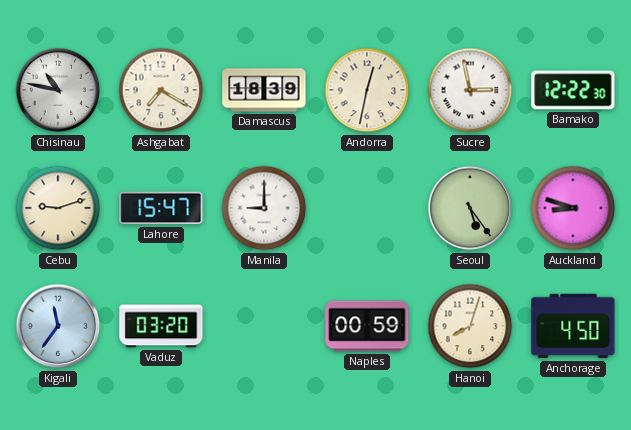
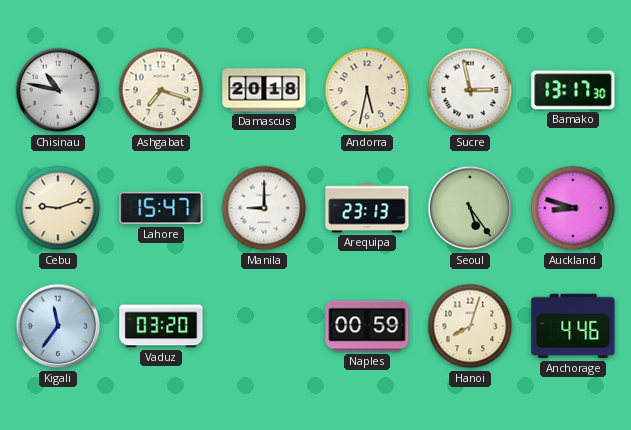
Ashgabat: 7:20 -> 7:18
Damascus: 18:39 -> 20:18
Andorra: 12:32 -> 5:32
Bamako: 12:22 -> 13:17
Arequipa: none -> 23:13
Anchorage: 4:50 -> 4:46
